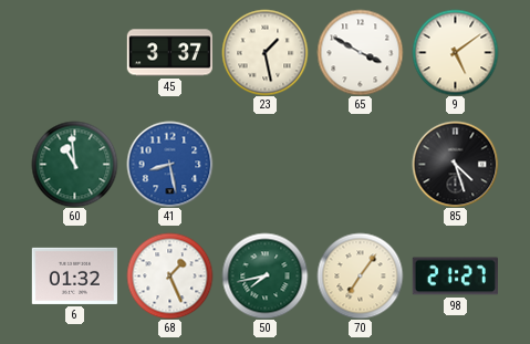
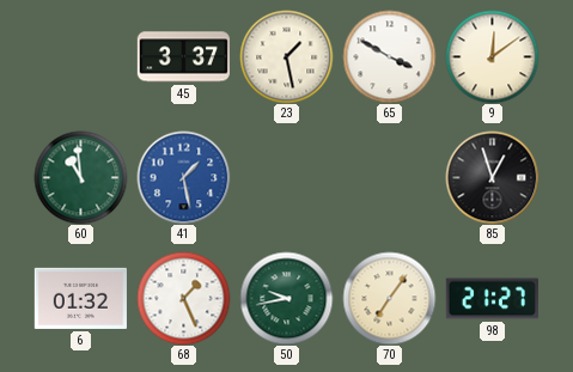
9: 5:09 -> 12:09
41: 8:28 -> 1:28
85: 4:27 -> 12:57
50: 7:43 -> 9:43
